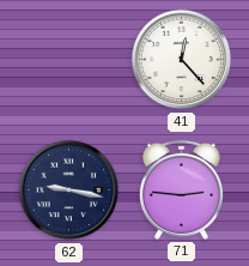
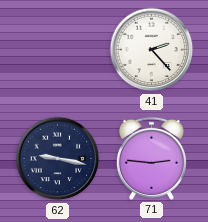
41: 12:23 -> 2:23
